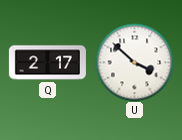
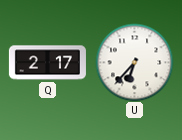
U: 3:52 -> 6:37
